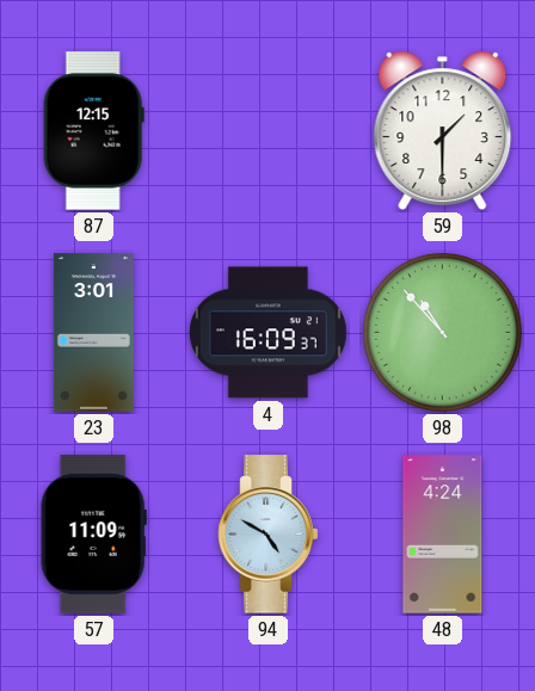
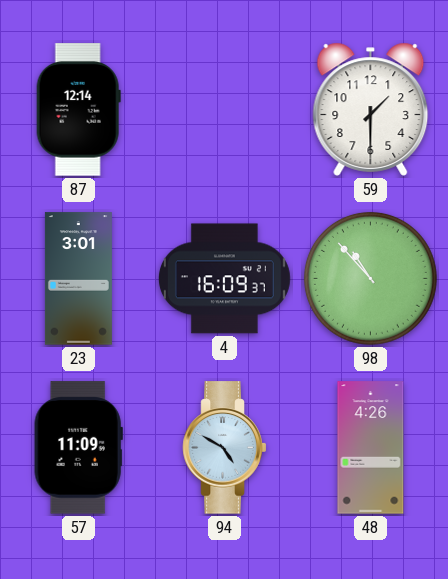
87: 12:15 -> 12:14
48: 4:24 -> 4:26
